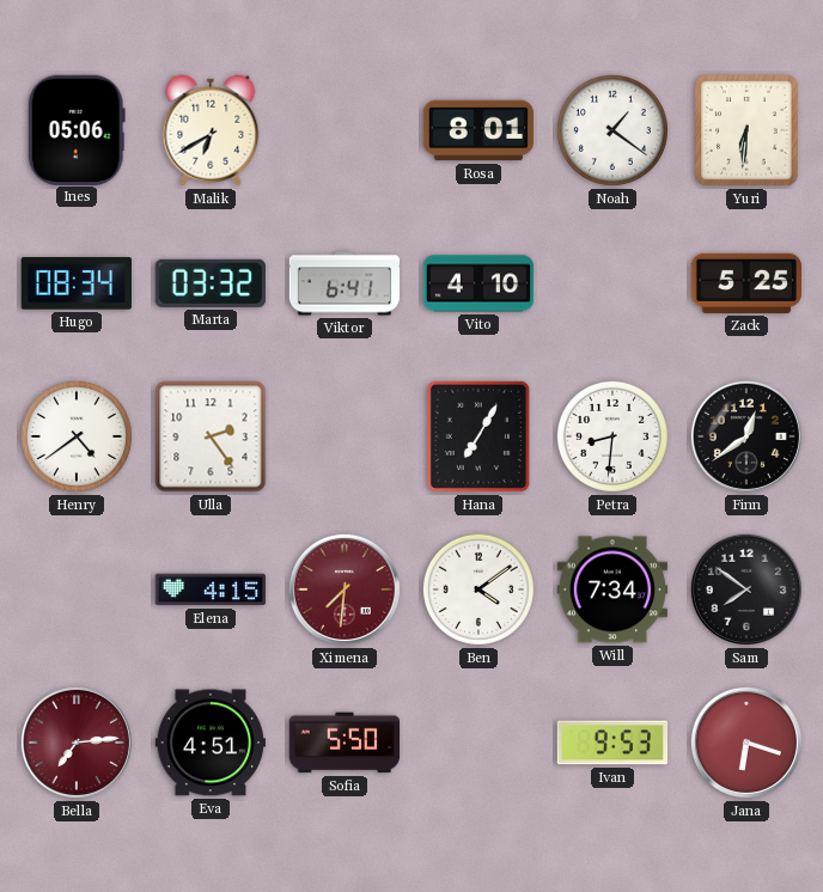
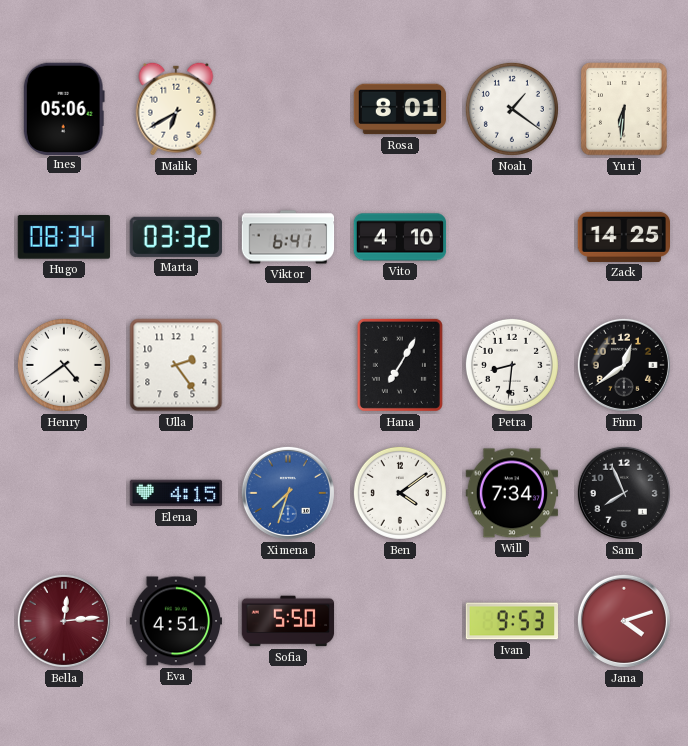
Zack: 5:25 -> 14:25
Ximena: 7:31 -> 7:33
Ximena dial: burgundy -> blue
Sam: 7:51 -> 7:56
Bella: 7:14 -> 12:14
Jana: 6:18 -> 4:12
